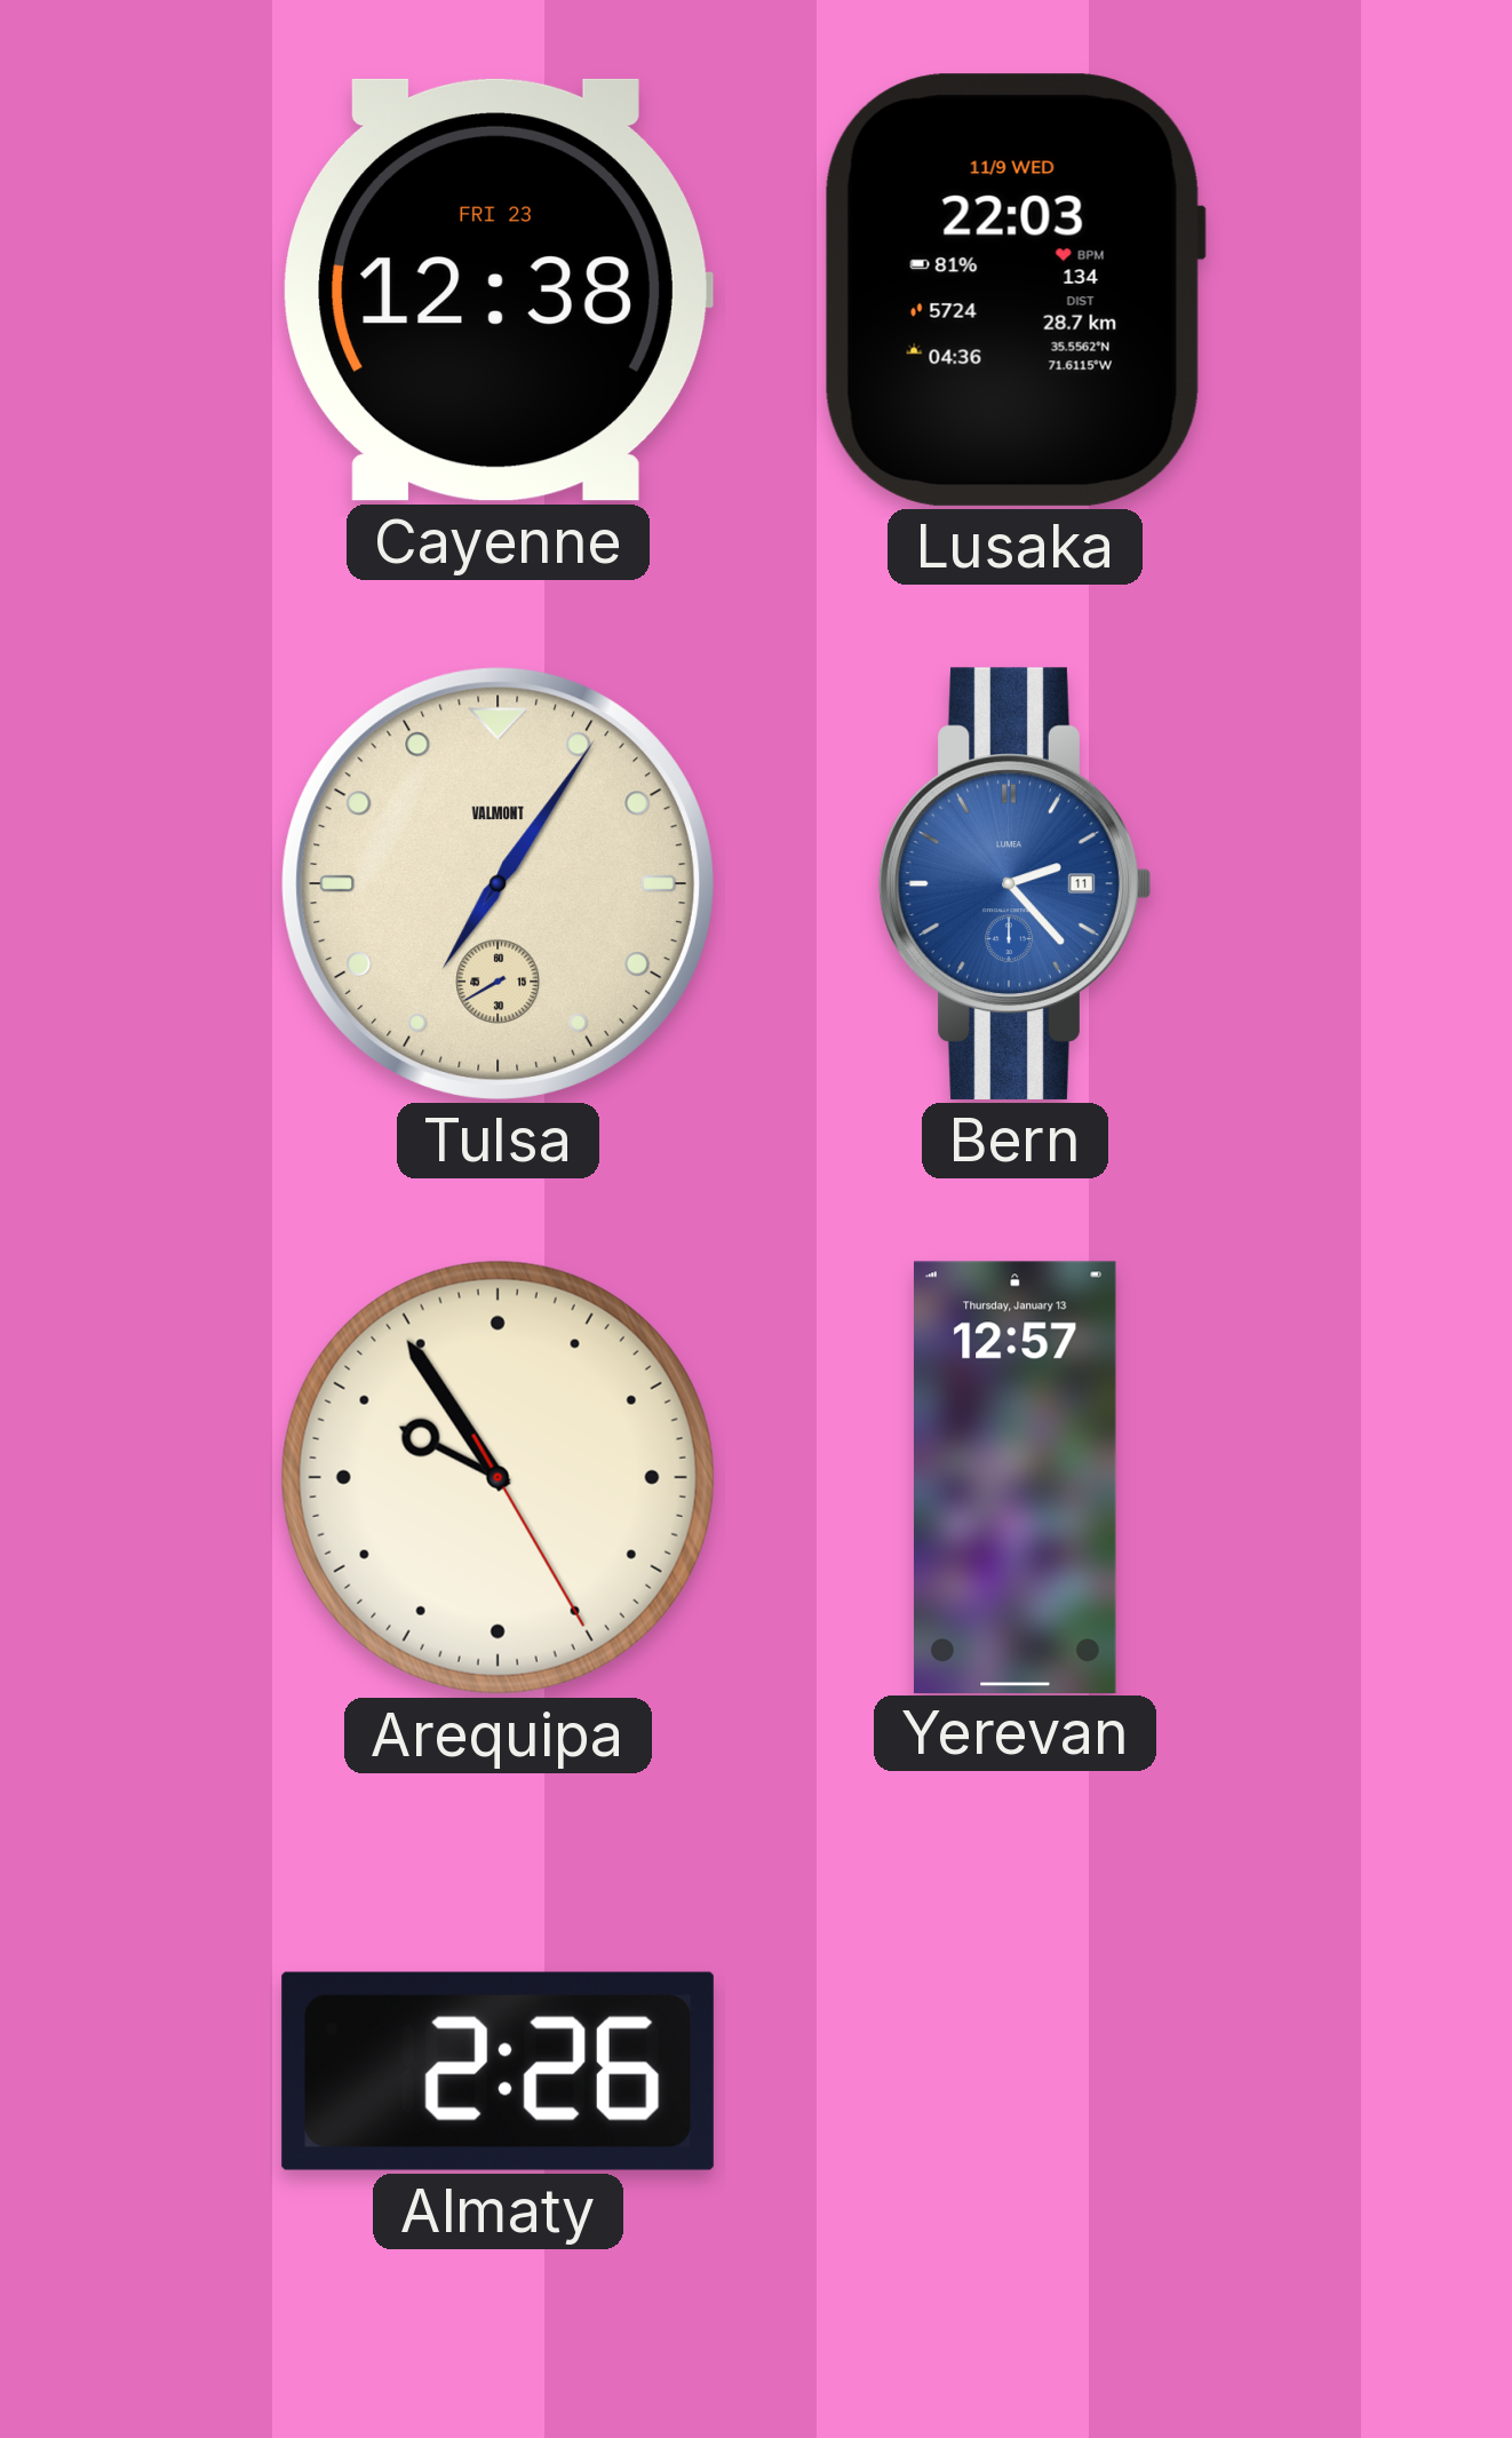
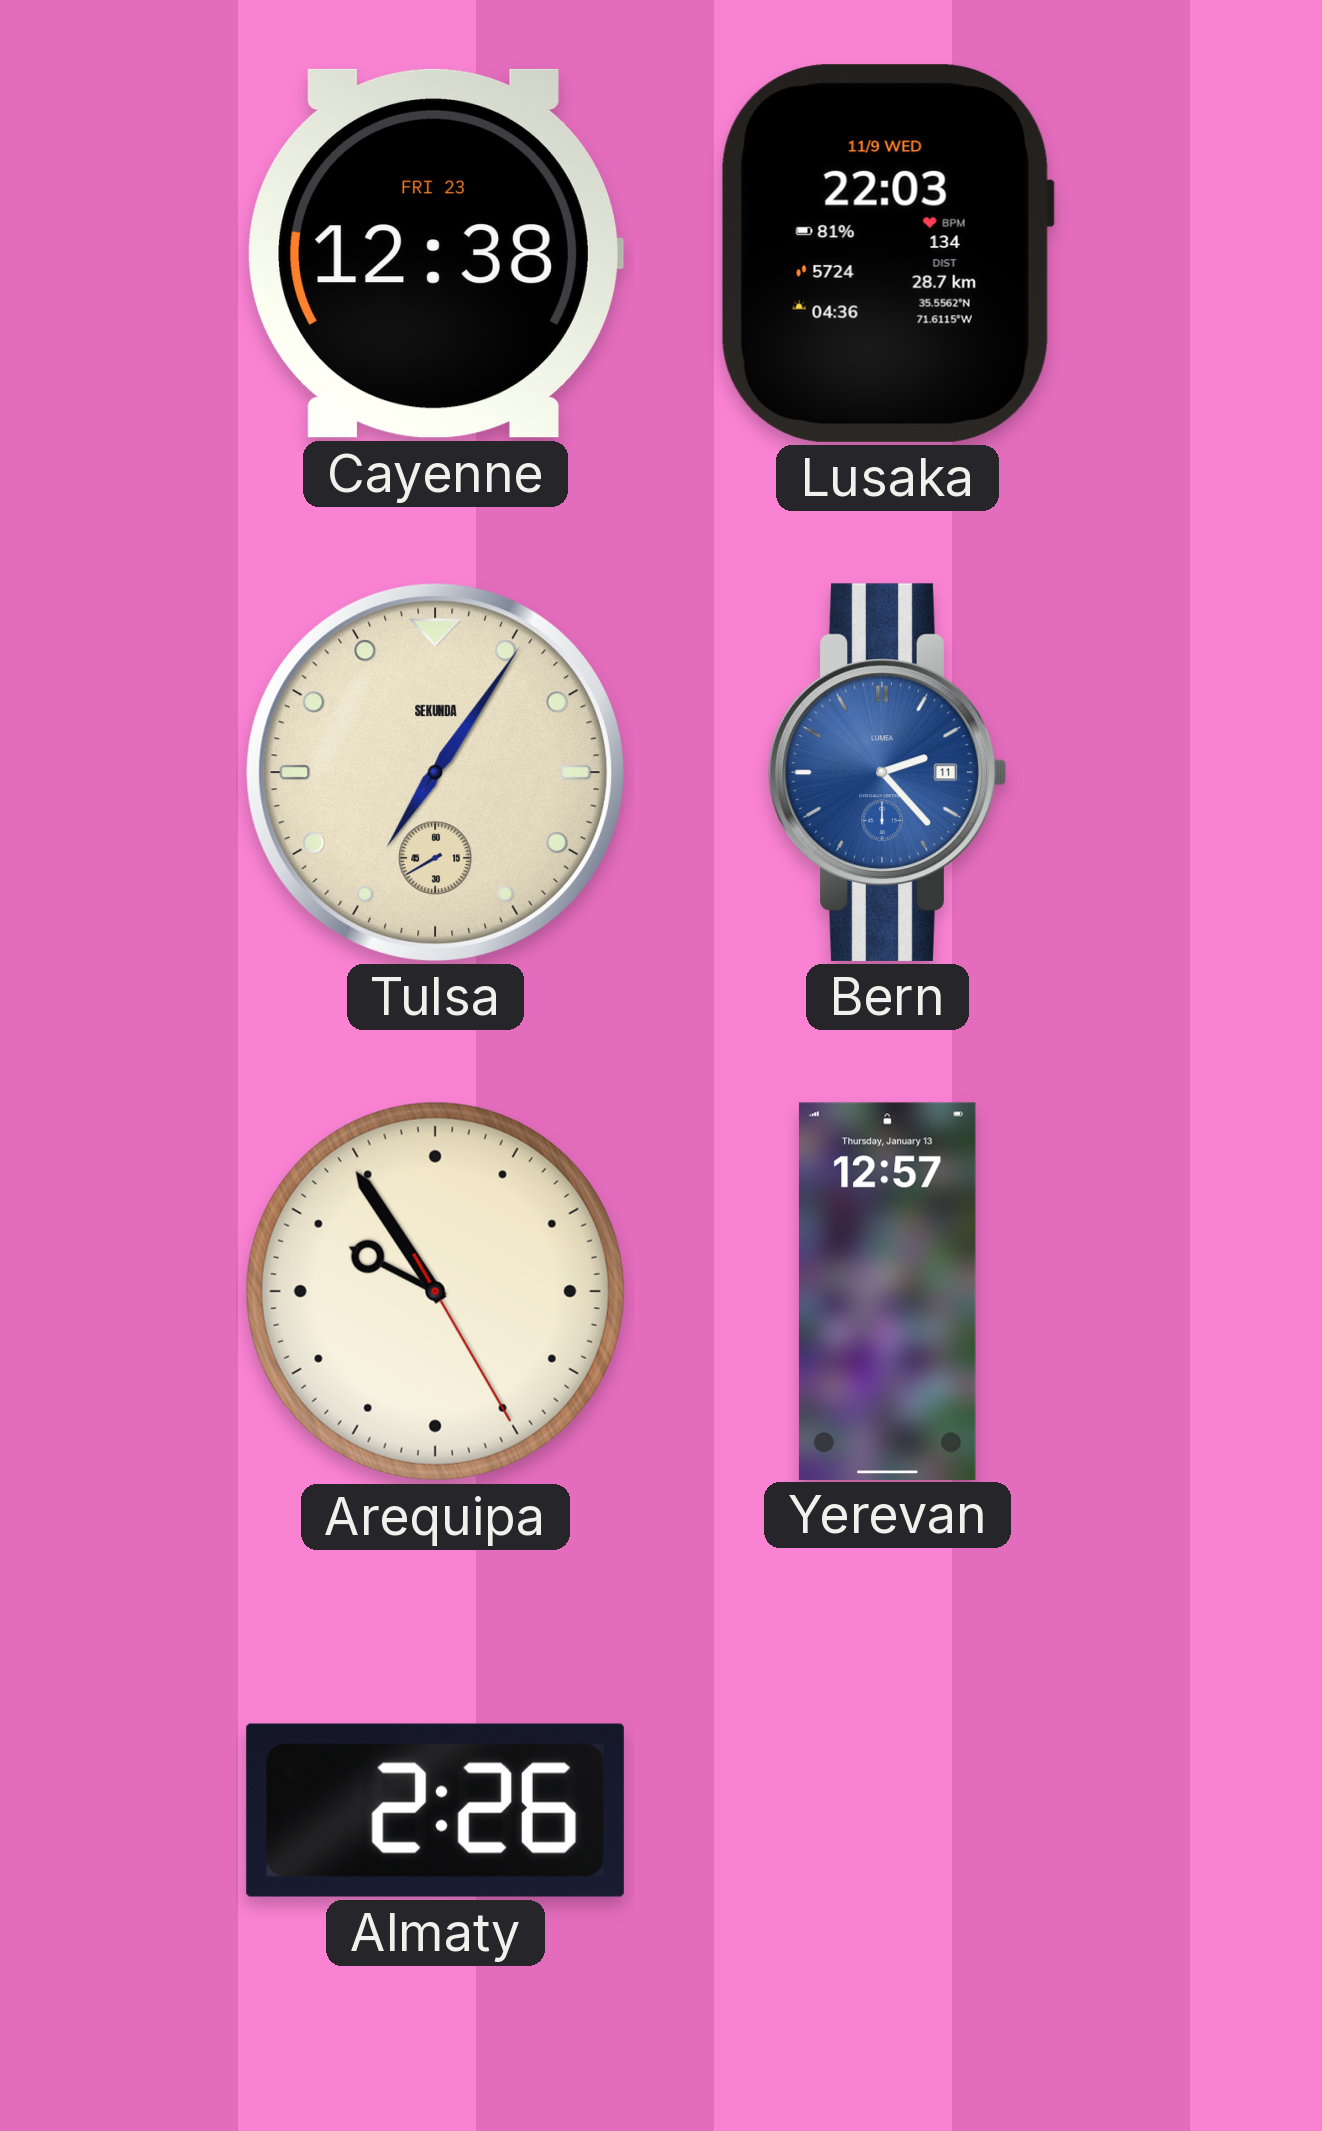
Tulsa brand: VALMONT -> SEKUNDA
